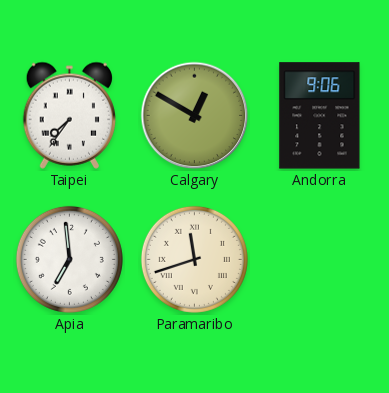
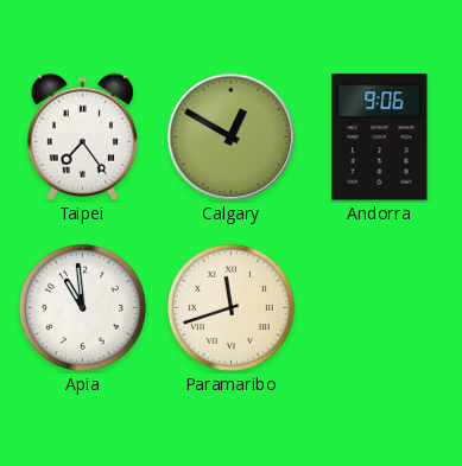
Taipei: 7:36 -> 7:24
Apia: 6:59 -> 10:59
